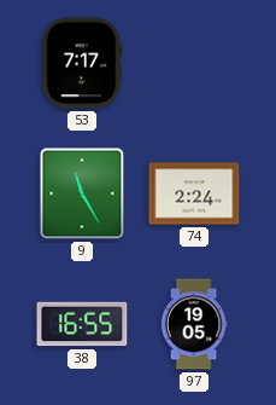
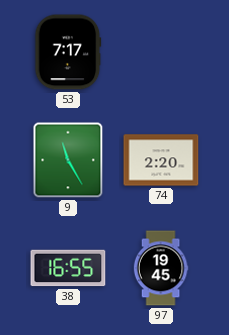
74: 2:24 -> 2:20
97: 19:05 -> 19:45
